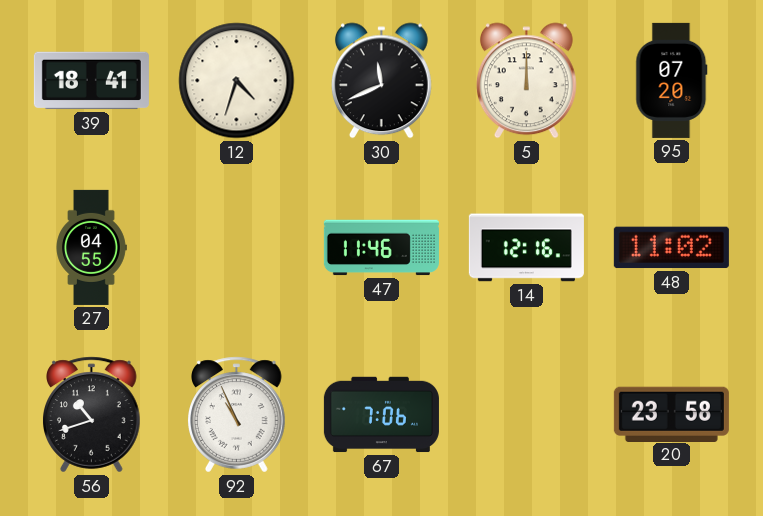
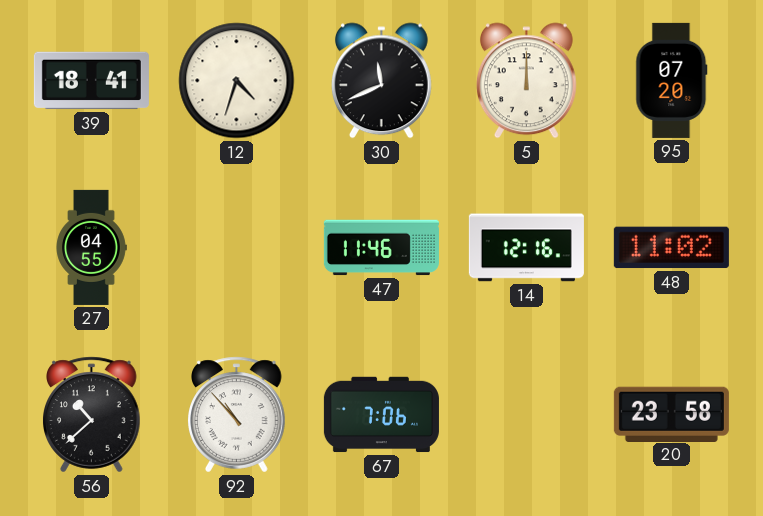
56: 10:42 -> 10:38
92: 10:56 -> 10:53
